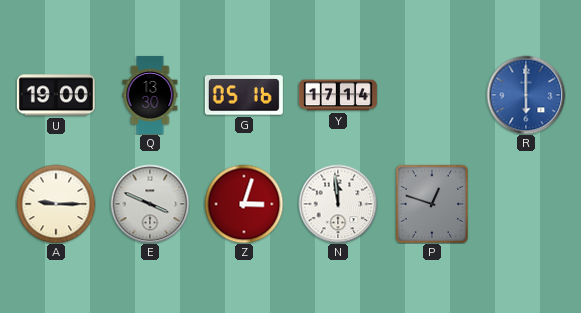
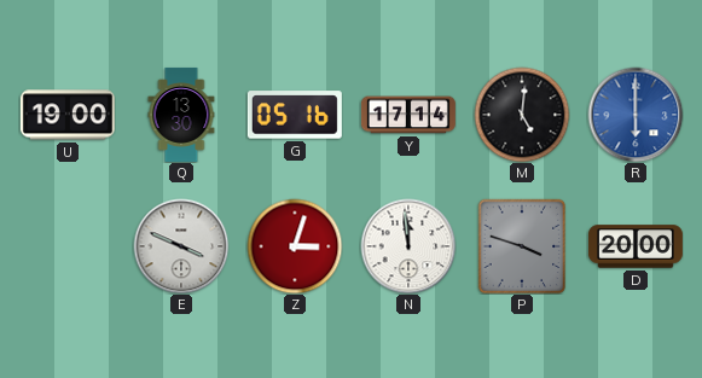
M: none -> 5:01
A: 9:15 -> none
P: 12:48 -> 3:48
D: none -> 20:00
